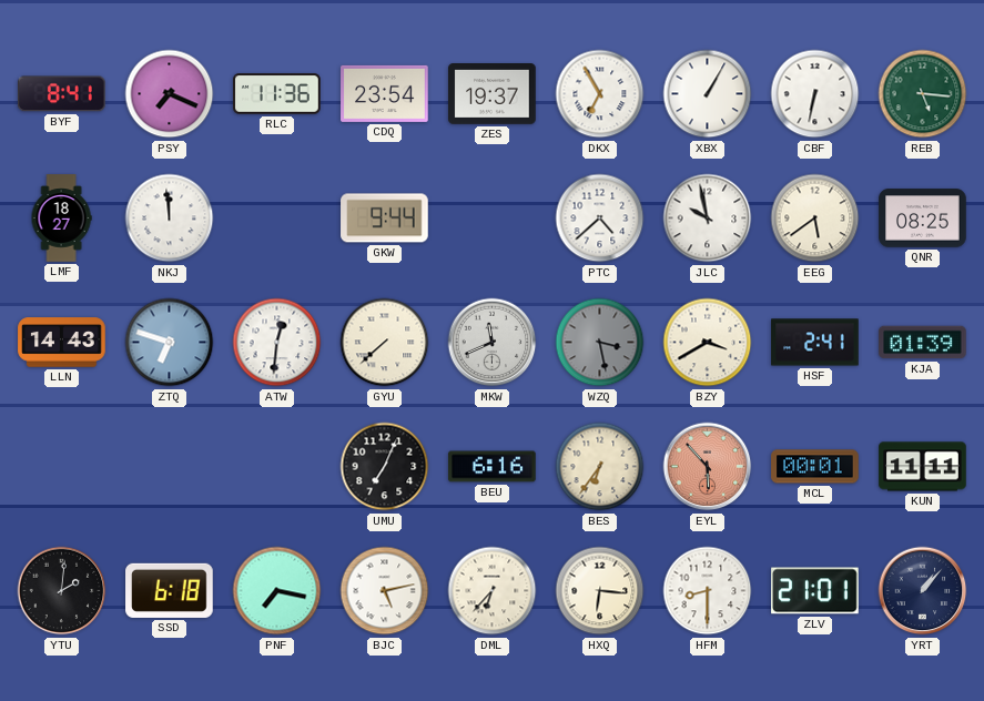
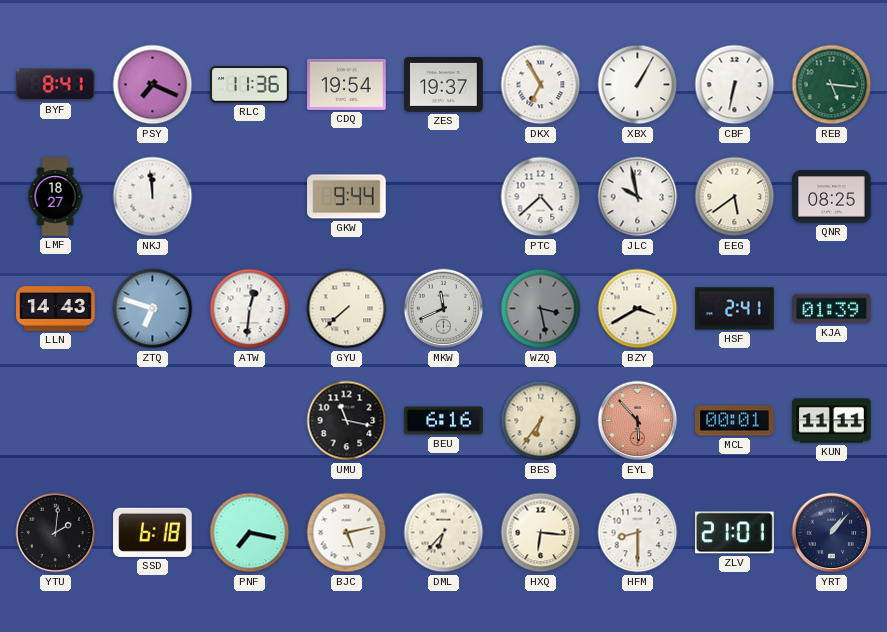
CDQ: 23:54 -> 19:54
UMU: 7:04 -> 11:17
